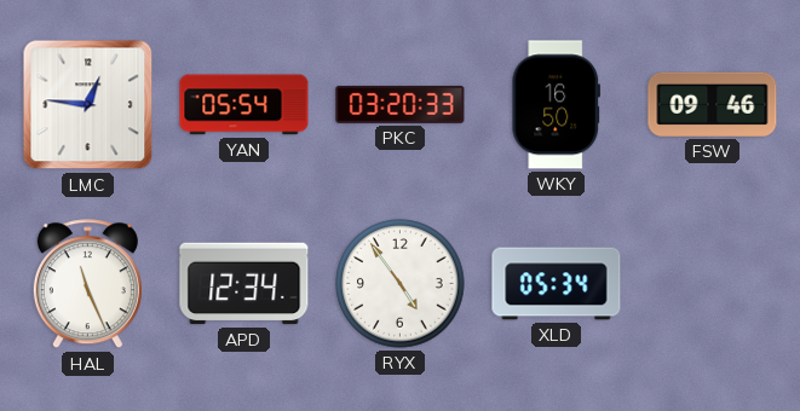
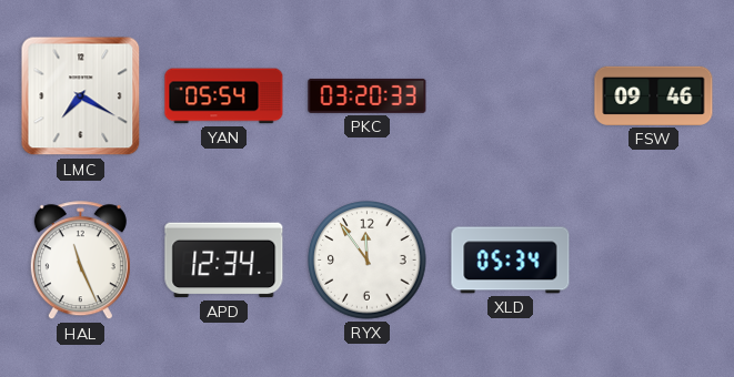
LMC: 12:46 -> 7:20
WKY: 16:50 -> none
RYX: 4:54 -> 11:54
